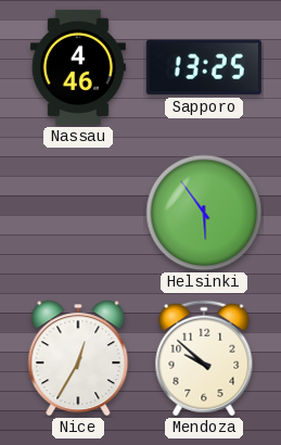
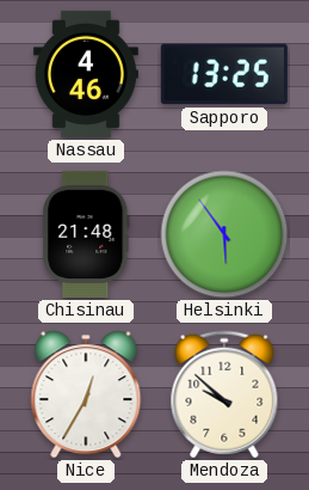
Chisinau: none -> 21:48
